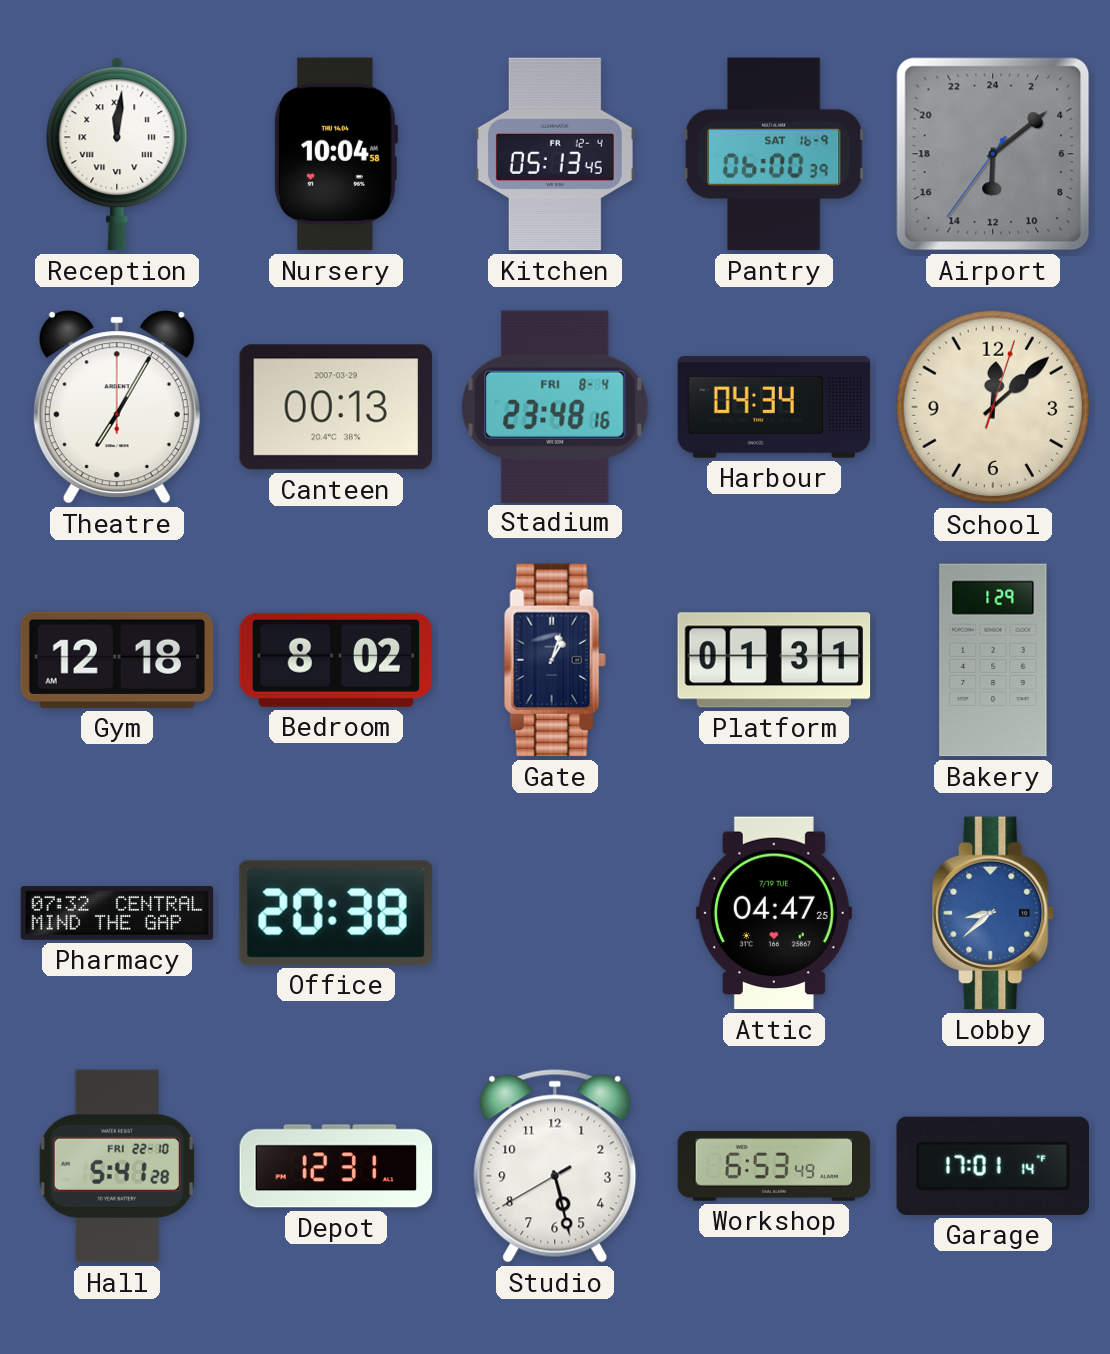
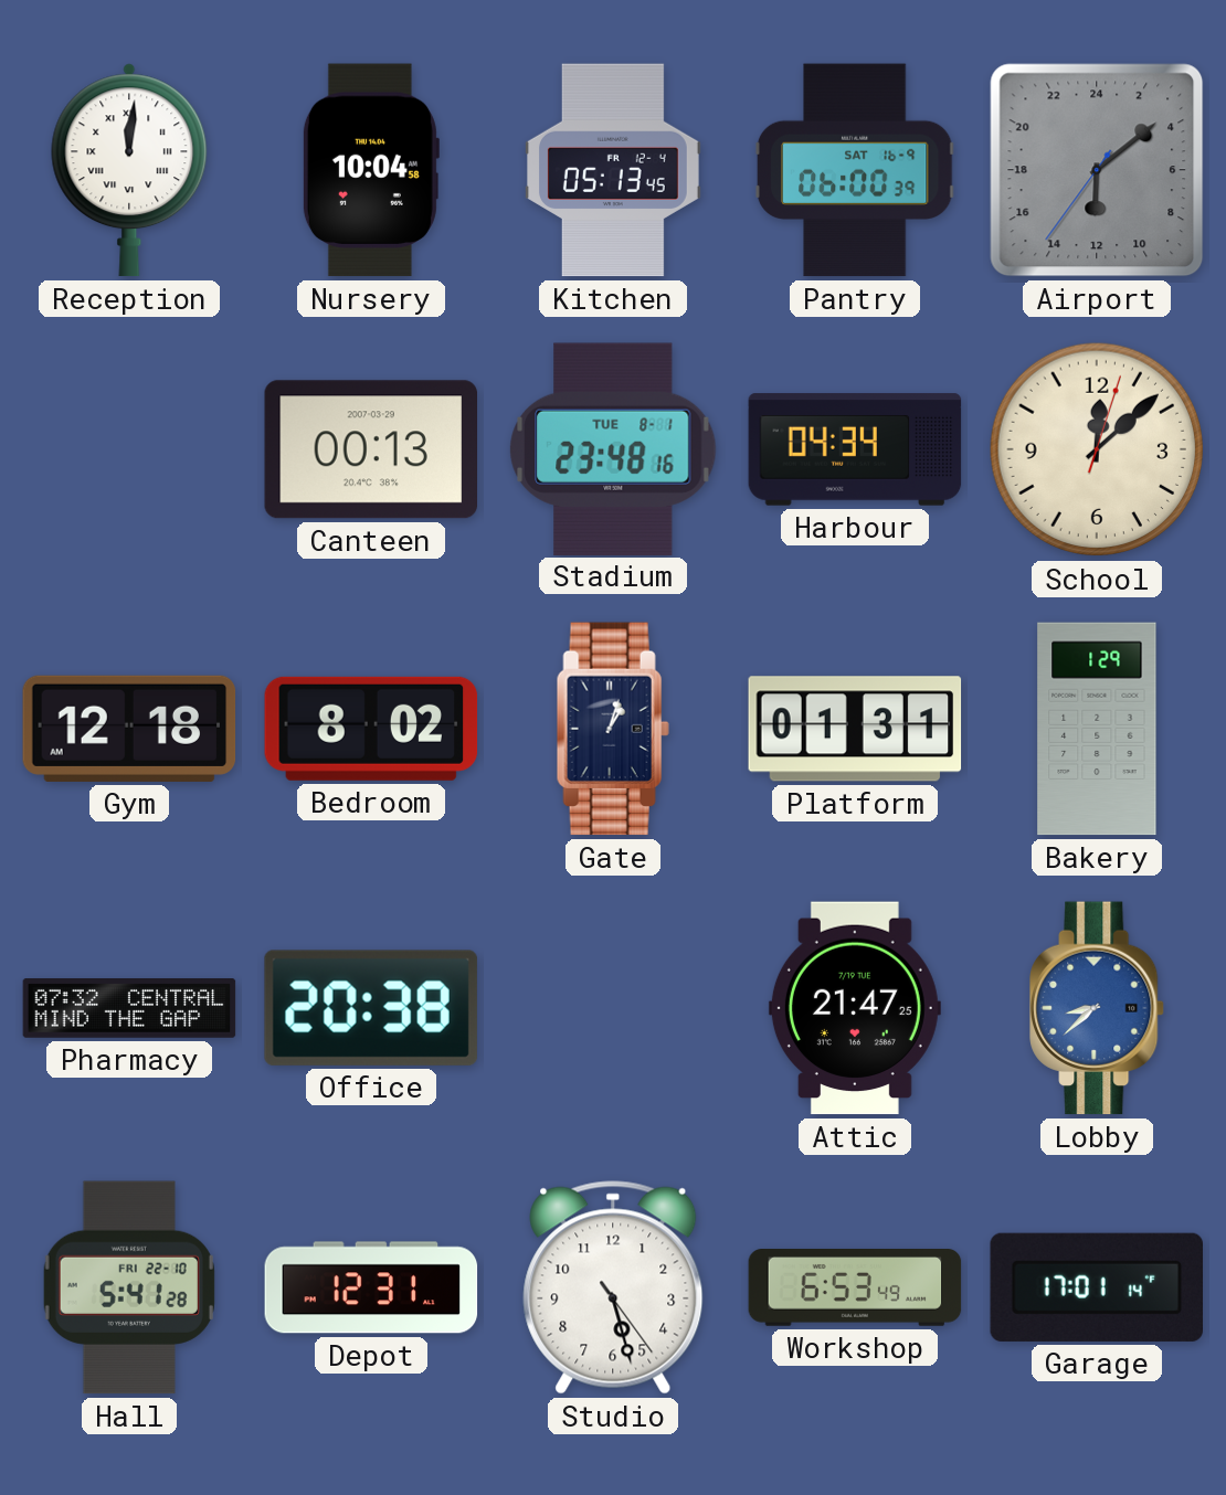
Theatre: 7:05 -> none
Stadium date: FRI 8-4 -> TUE 8-1
Attic: 04:47 -> 21:47
Studio: 5:27:40 -> 5:27:24
